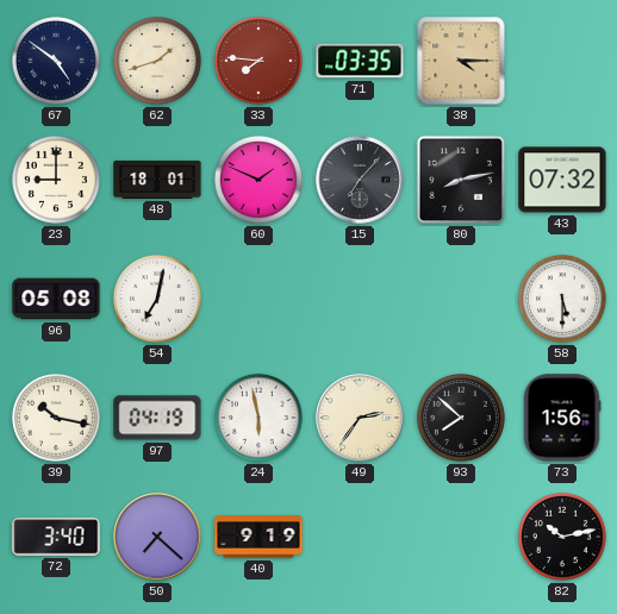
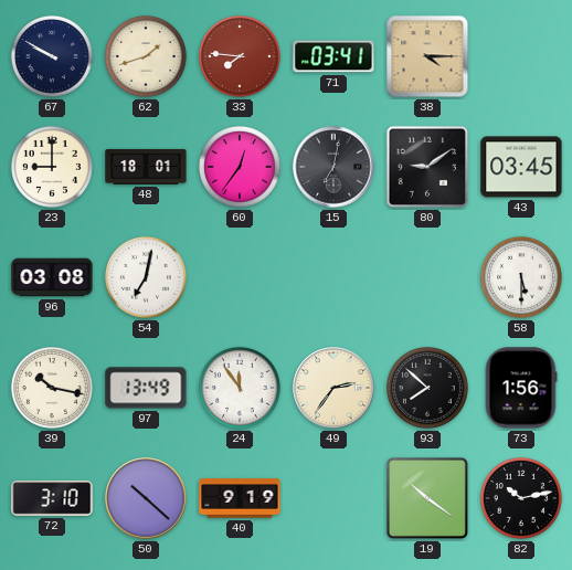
67: 4:51 -> 9:50
71: 03:35 -> 03:41
60: 1:49 -> 12:36
15: 7:07 -> 7:02
80: 8:13 -> 9:09
43: 07:32 -> 03:45
96: 05:08 -> 03:08
97: 04:19 -> 13:49
24: 5:58 -> 11:54
72: 3:40 -> 3:10
50: 7:22 -> 10:22
19: none -> 10:21
